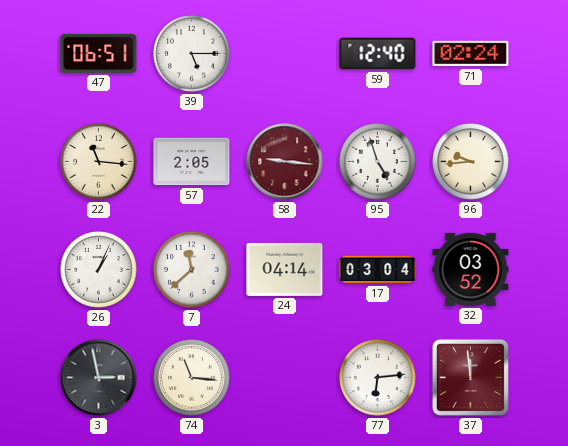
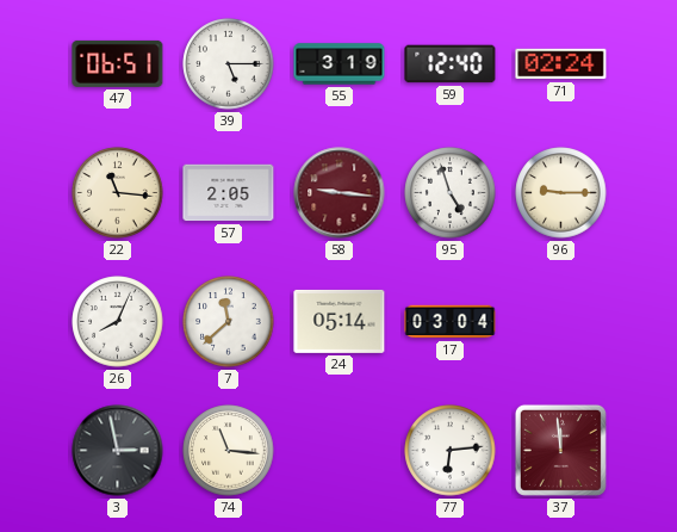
55: none -> 3:19
96: 9:44 -> 9:15
26: 1:04 -> 8:04
24: 04:14 -> 05:14
32: 03:52 -> none
